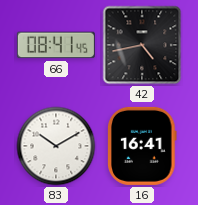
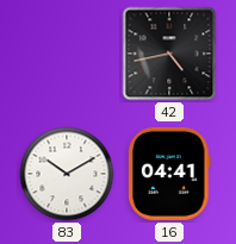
66: 08:41 -> none
16: 16:41 -> 04:41
